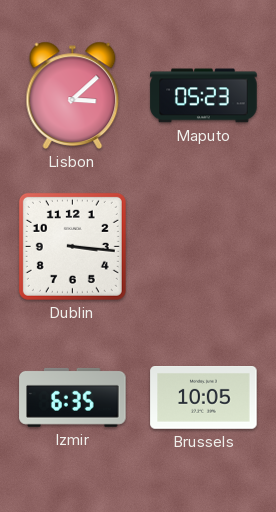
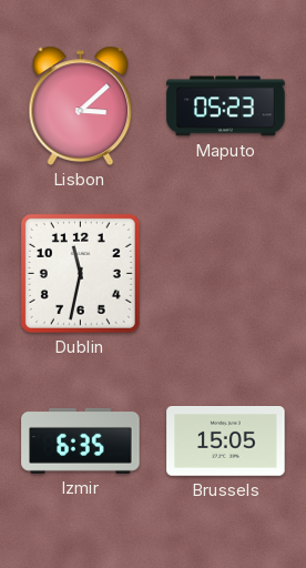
Dublin: 3:16 -> 11:32
Brussels: 10:05 -> 15:05
